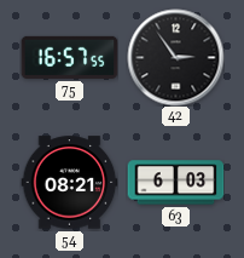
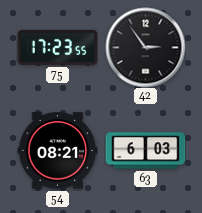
75: 16:57 -> 17:23
